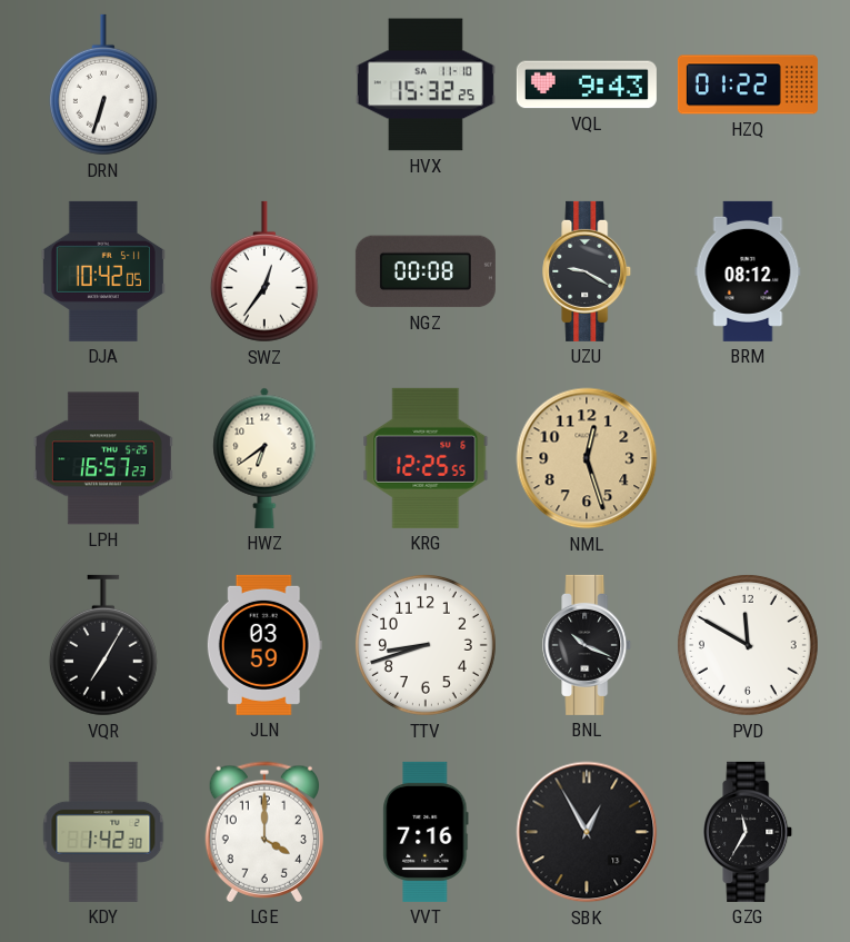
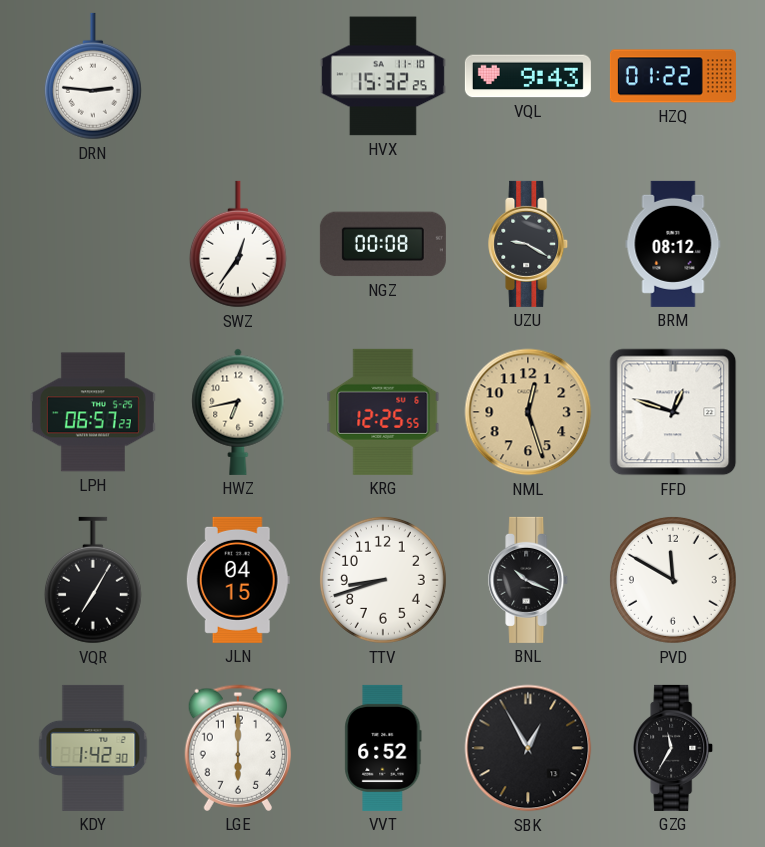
DRN: 6:33 -> 2:46
DJA: 10:42 -> none
LPH: 16:57 -> 06:57
HWZ: 6:39 -> 6:43
FFD: none -> 12:48
JLN: 03:59 -> 04:15
LGE: 4:00 -> 6:00
VVT: 7:16 -> 6:52
